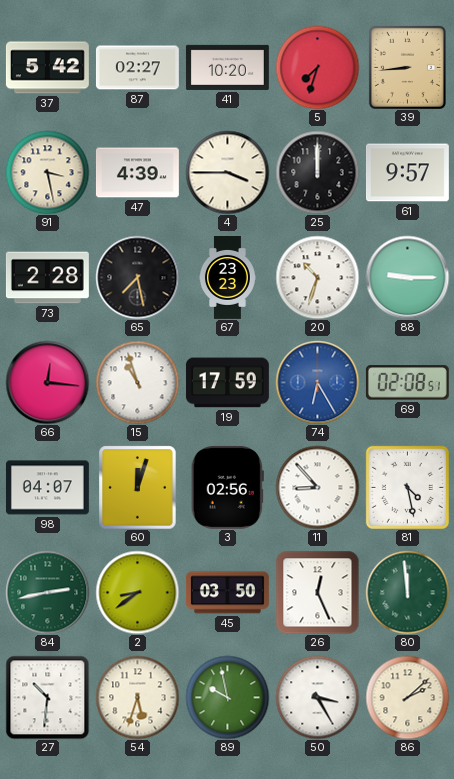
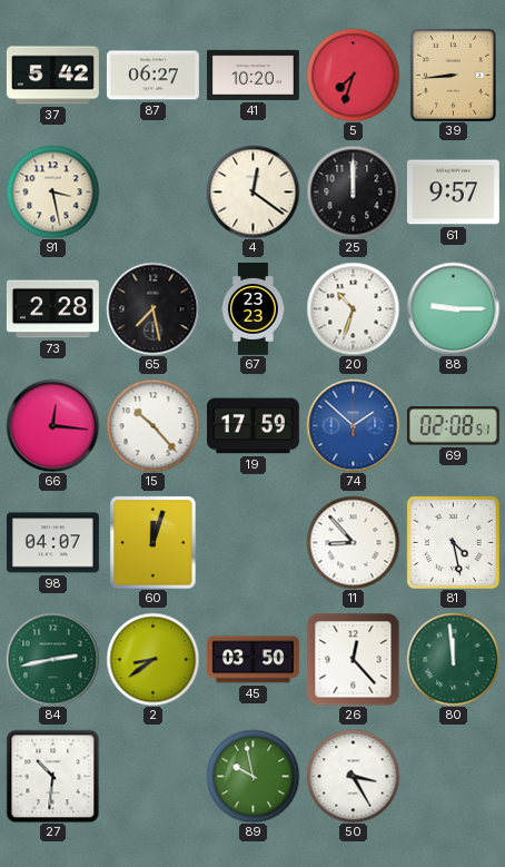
87: 02:27 -> 06:27
47: 4:39 -> none
4: 3:45 -> 12:21
15: 10:57 -> 10:23
74: 6:25 -> 1:52
3: 02:56 -> none
26: 12:26 -> 12:23
54: 5:33 -> none
86: 2:08 -> none
